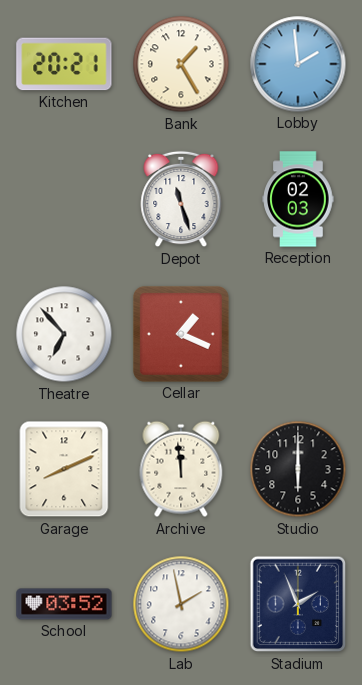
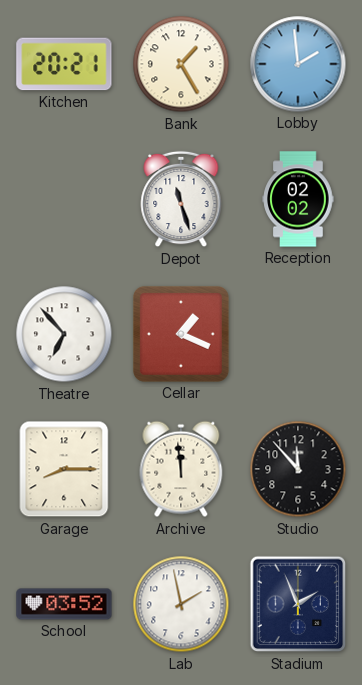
Reception: 02:03 -> 02:02
Garage: 8:11 -> 8:15
Studio: 6:00 -> 11:53
